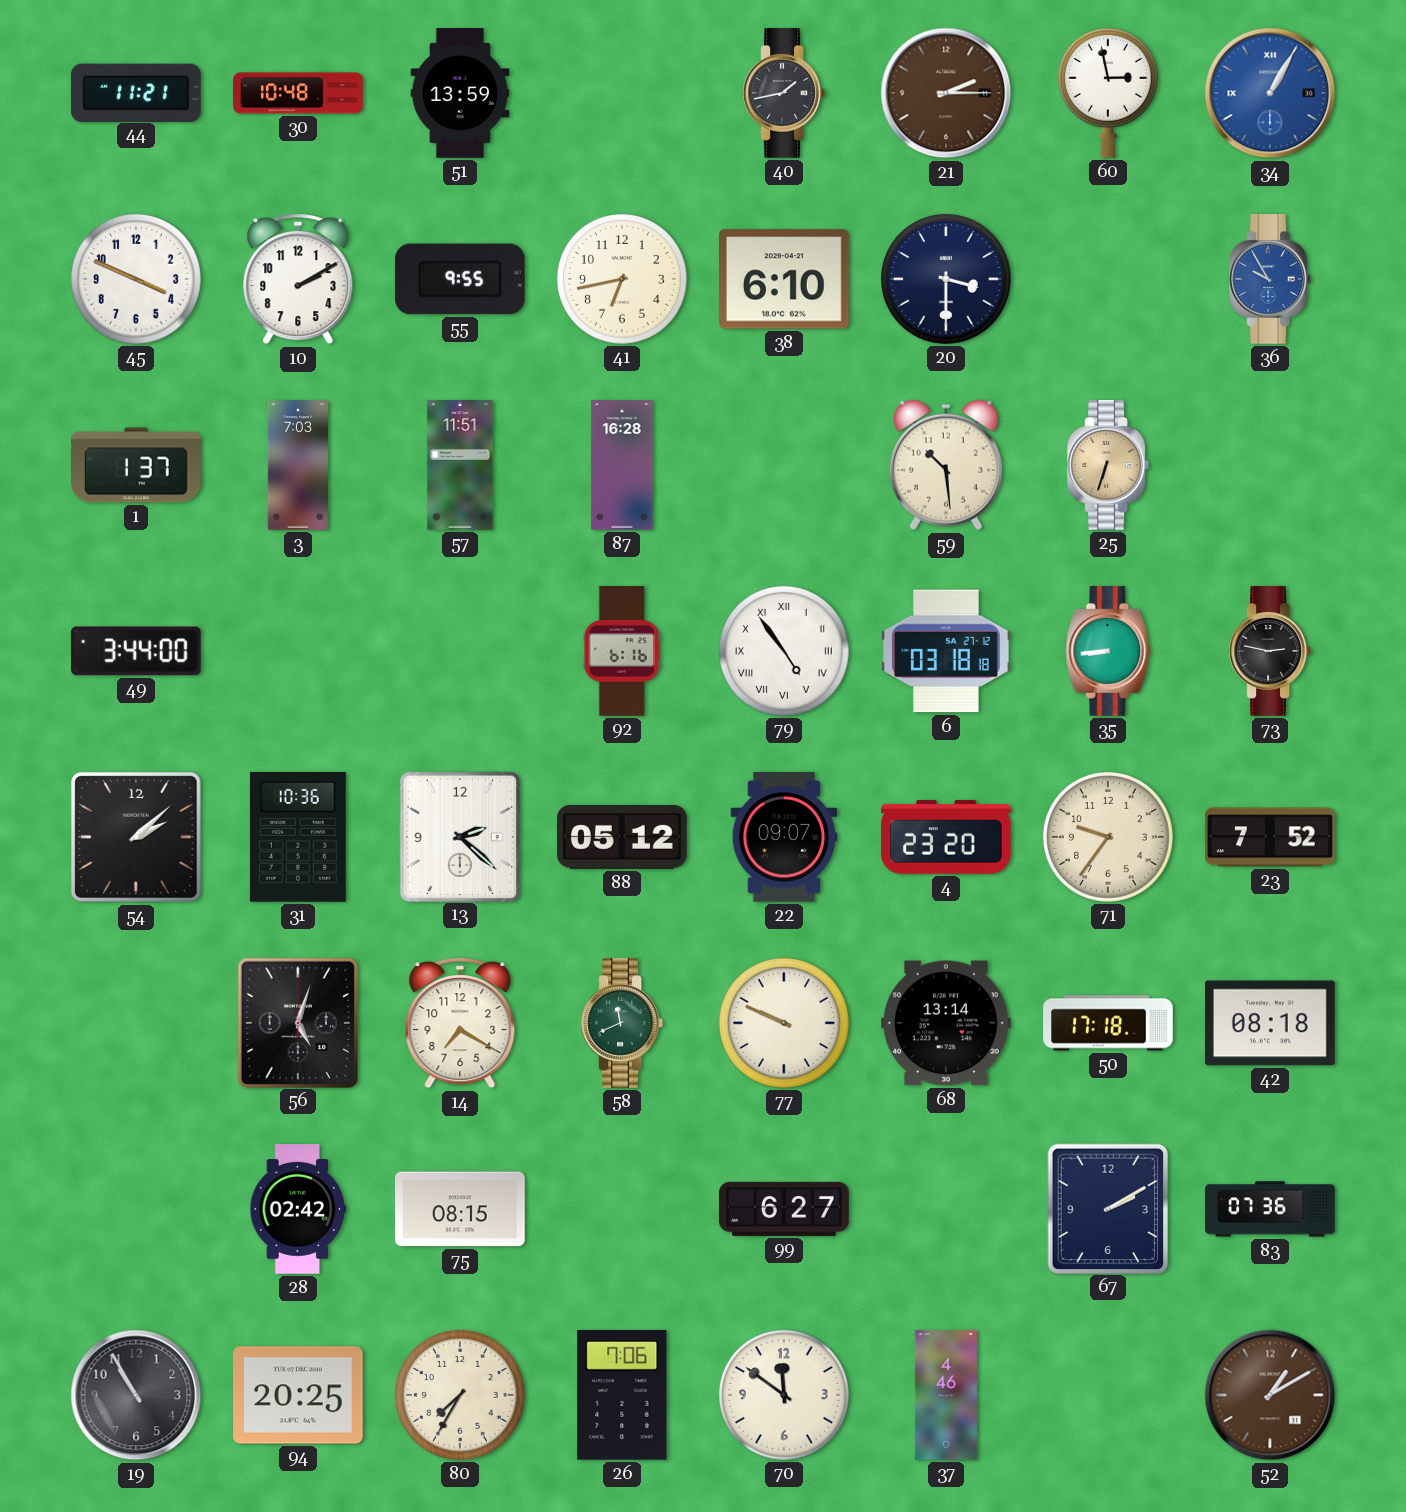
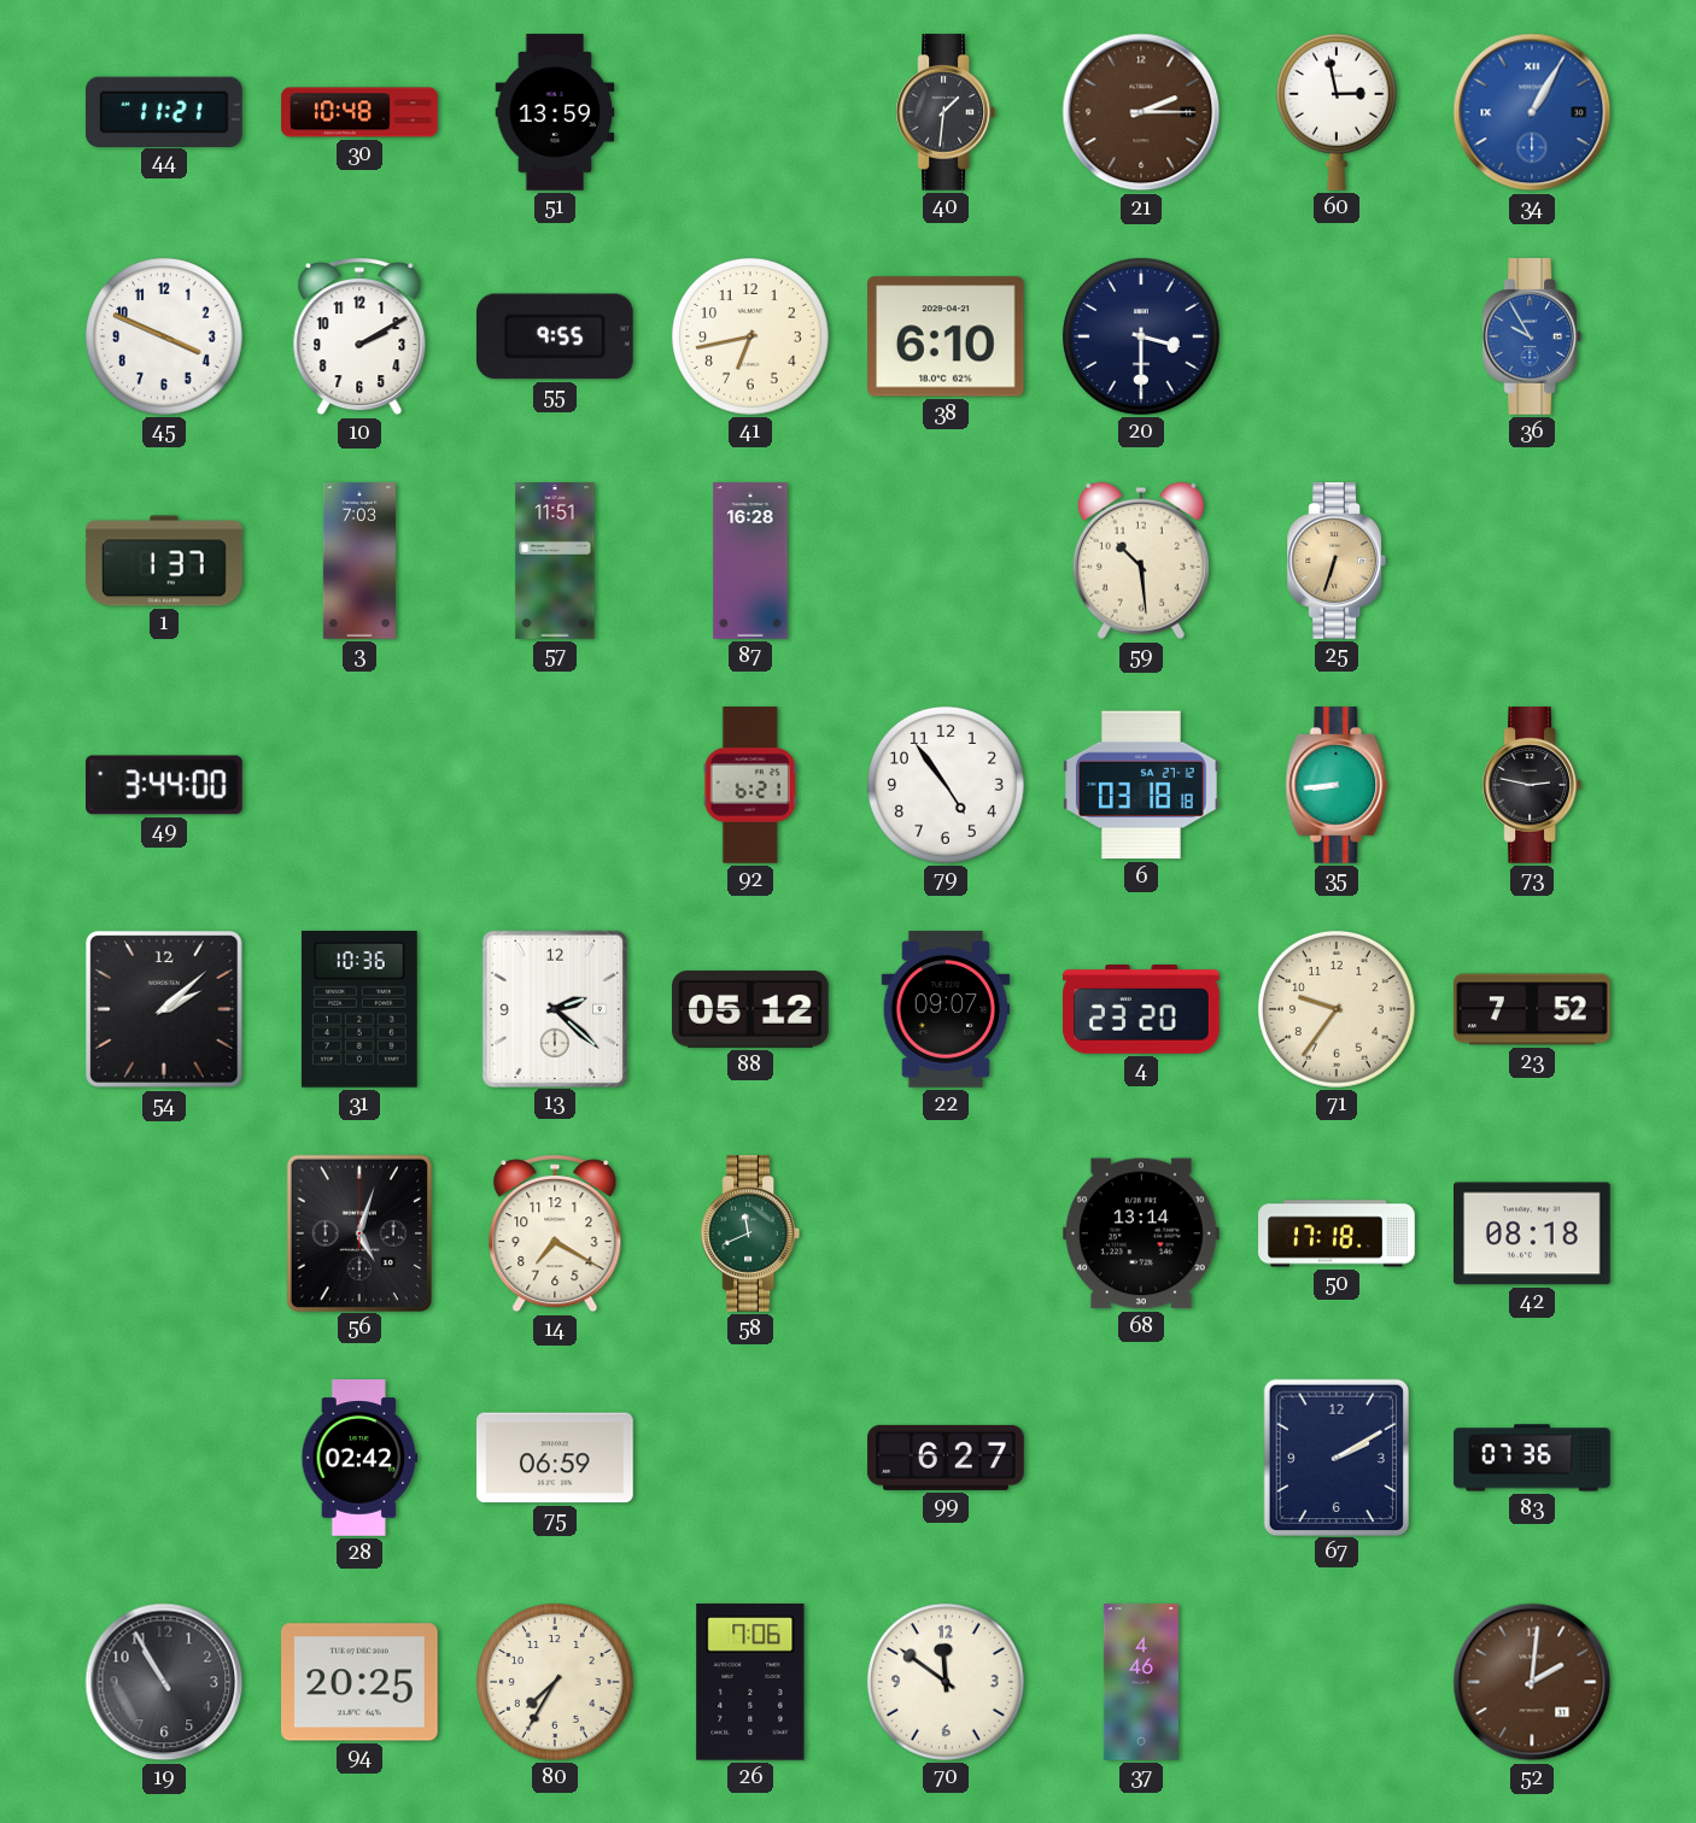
40: 1:43 -> 1:31
92: 6:16 -> 6:21
79 numerals: Roman -> Arabic
77: 9:49 -> none
75: 08:15 -> 06:59
52: 1:10 -> 2:01
